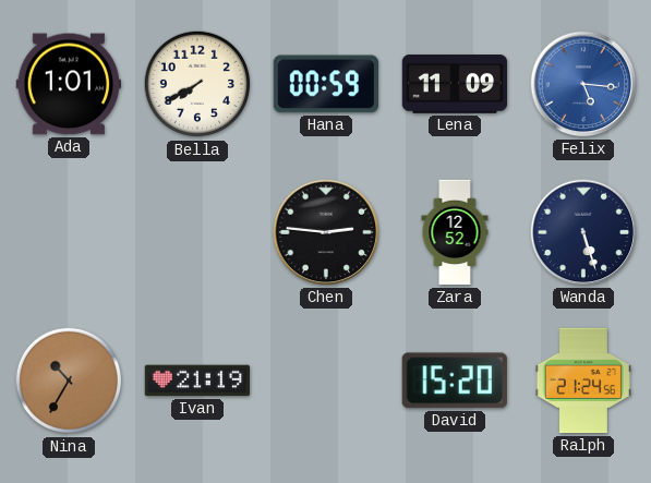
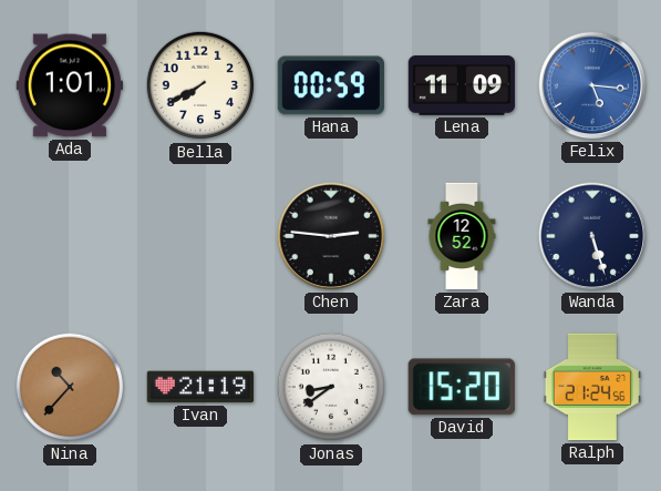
Nina: 10:35 -> 10:37
Jonas: none -> 8:39
